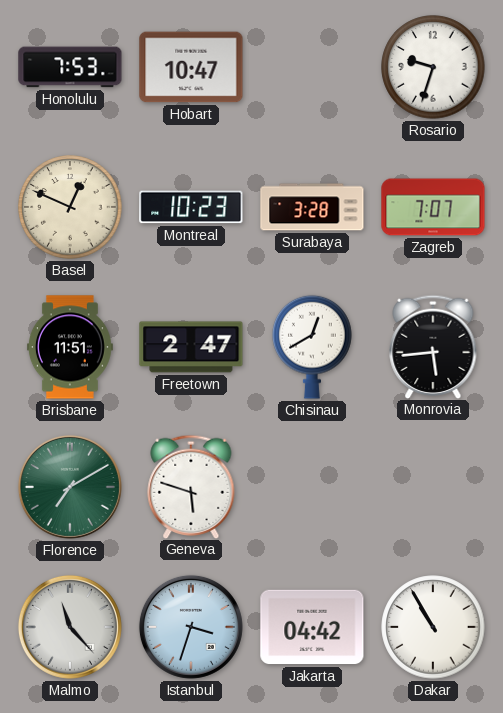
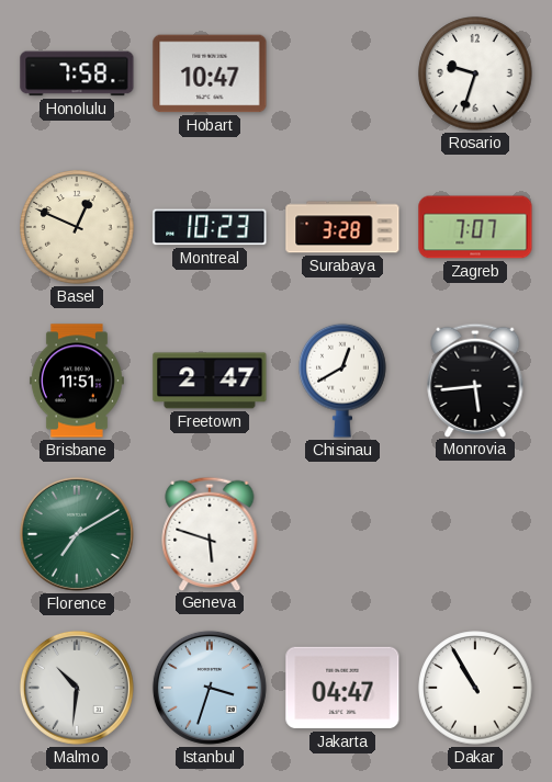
Honolulu: 7:53 -> 7:58
Malmo: 11:23 -> 10:31
Jakarta: 04:42 -> 04:47
